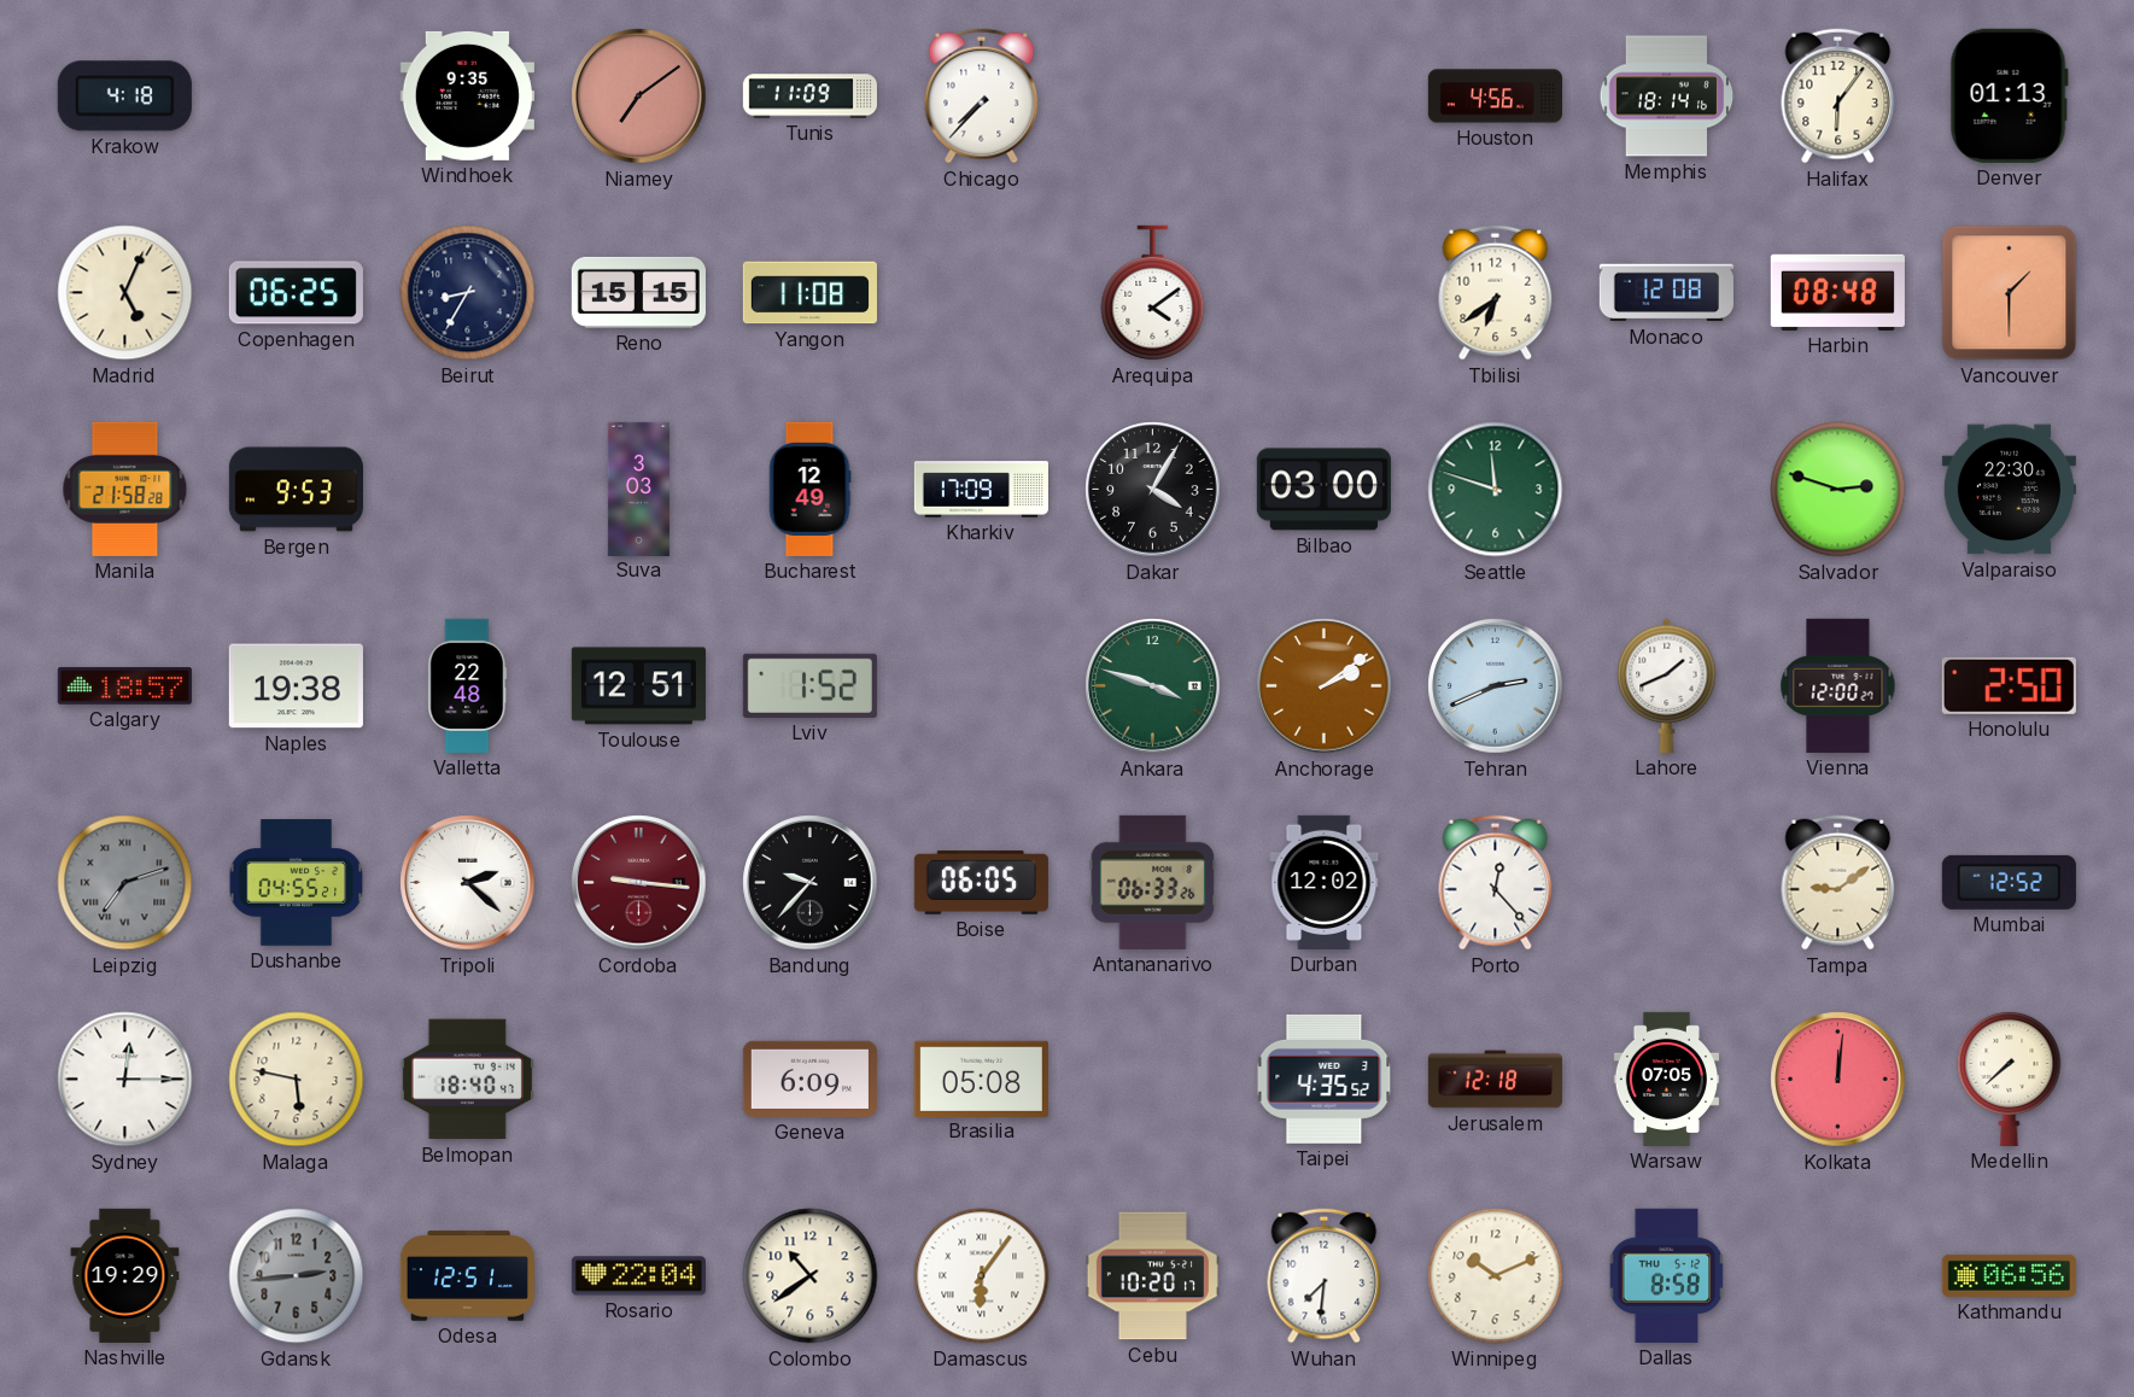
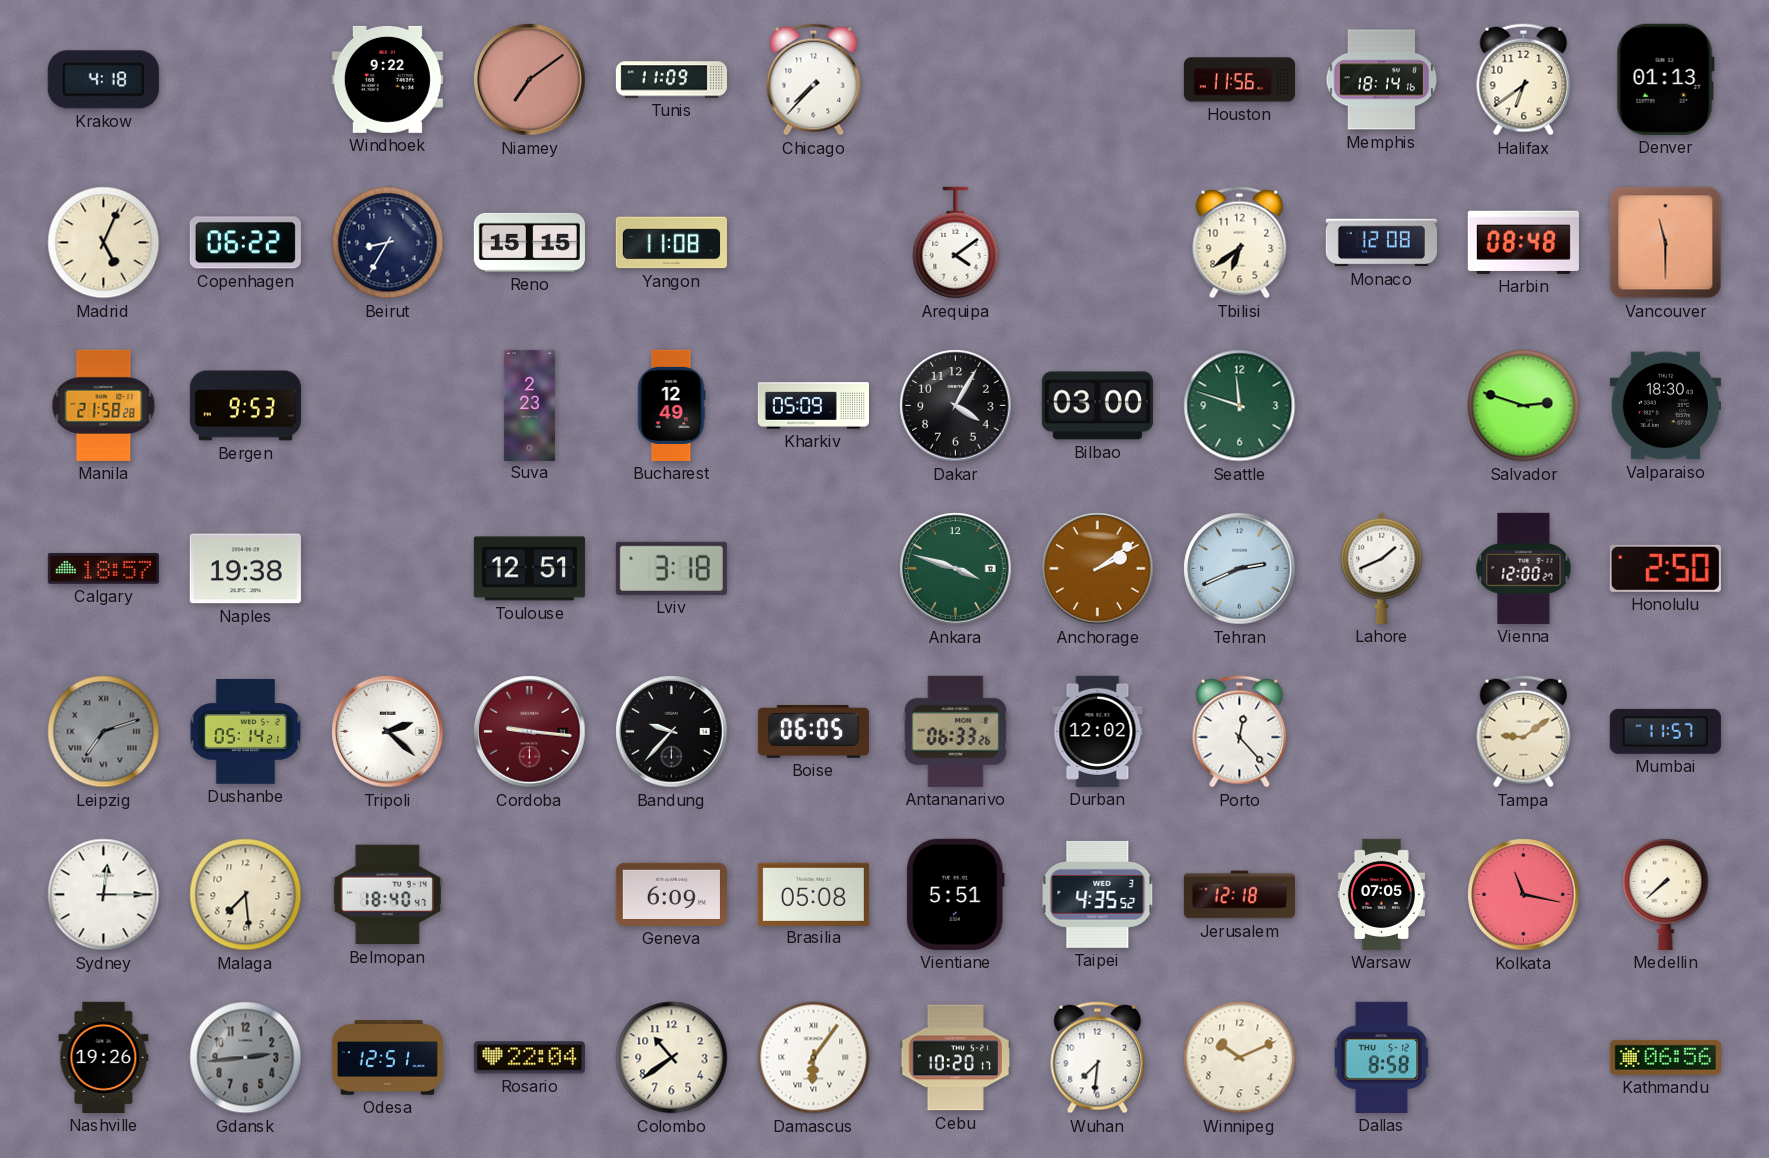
Windhoek: 9:35 -> 9:22
Houston: 4:56 -> 11:56
Halifax: 6:06 -> 6:39
Copenhagen: 06:25 -> 06:22
Vancouver: 1:30 -> 11:30
Suva: 3:03 -> 2:23
Kharkiv: 17:09 -> 05:09
Valparaiso: 22:30 -> 18:30
Valletta: 22:48 -> none
Lviv: 1:52 -> 3:18
Dushanbe: 04:55 -> 05:14
Mumbai: 12:52 -> 11:57
Malaga: 5:47 -> 7:29
Vientiane: none -> 5:51
Kolkata: 12:01 -> 11:17
Nashville: 19:29 -> 19:26
